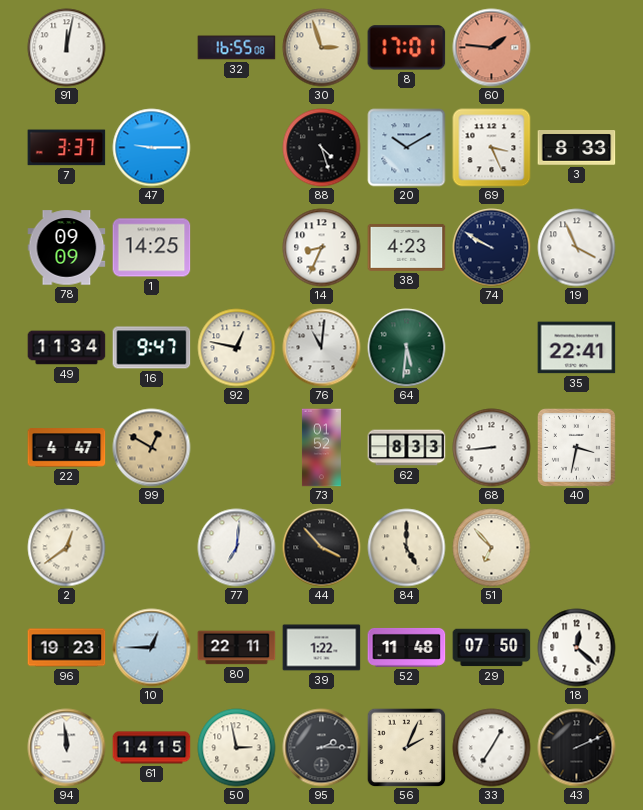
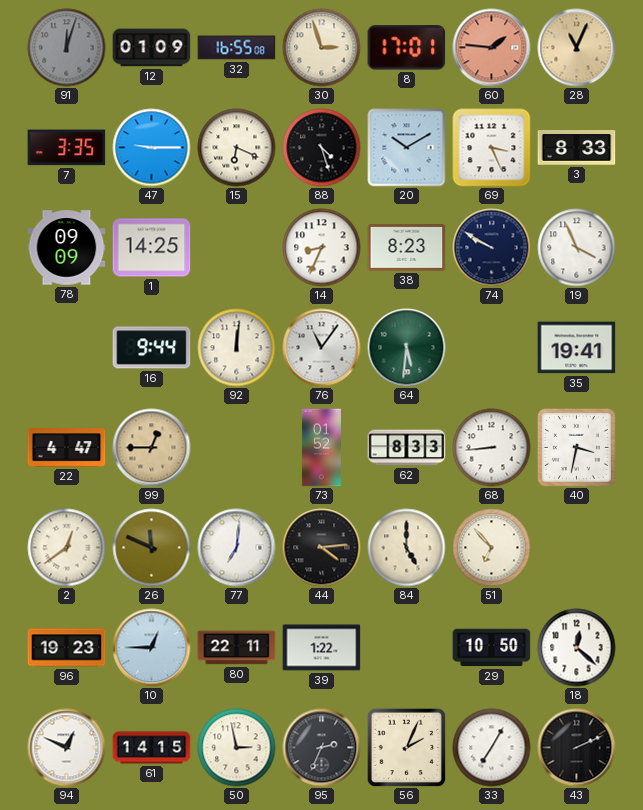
91: 12:02 -> 12:03
91 dial: white -> grey
12: none -> 01:09
28: none -> 11:04
7: 3:37 -> 3:35
15: none -> 6:19
38: 4:23 -> 8:23
49: 11:34 -> none
16: 9:47 -> 9:44
92: 12:47 -> 12:01
76: 11:01 -> 11:06
35: 22:41 -> 19:41
99: 12:50 -> 12:45
26: none -> 11:49
44: 3:53 -> 4:14
52: 11:48 -> none
29: 07:50 -> 10:50
94: 11:59 -> 12:49
95: 2:15 -> 2:34
